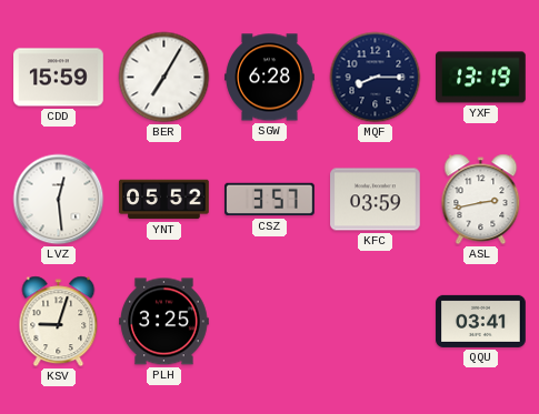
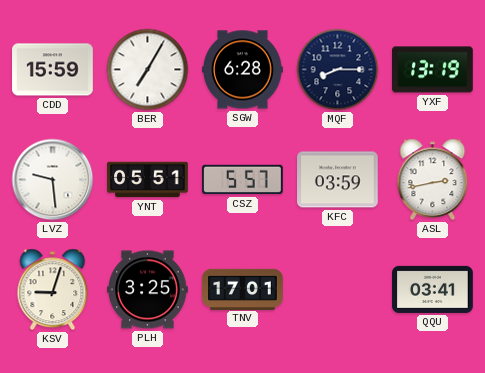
LVZ: 12:29 -> 9:29
YNT: 05:52 -> 05:51
CSZ: 3:57 -> 5:57
TNV: none -> 17:01
